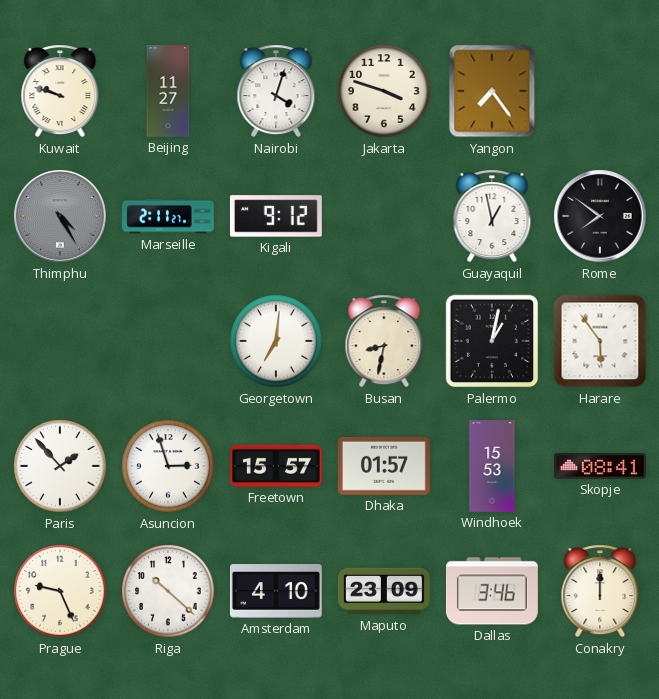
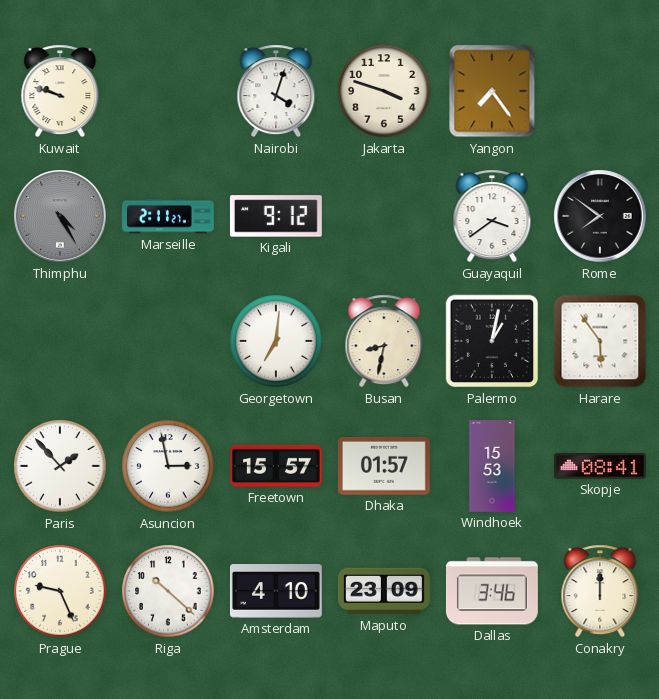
Beijing: 11:27 -> none
Guayaquil: 12:58 -> 3:39
Asuncion: 2:57 -> 2:58
